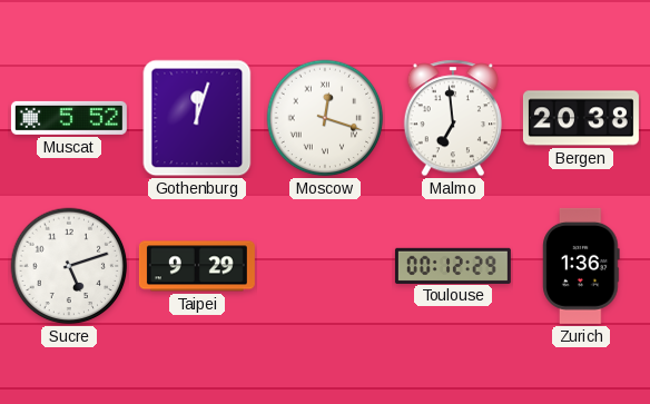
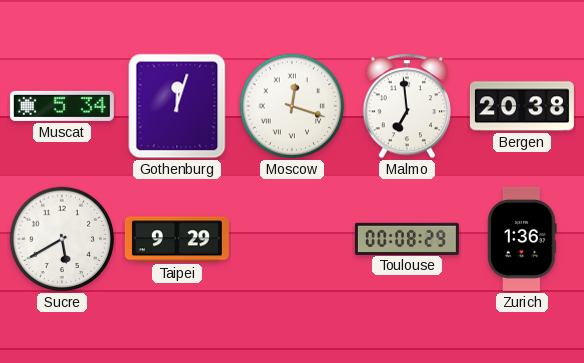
Muscat: 5:52 -> 5:34
Sucre: 5:12 -> 5:40
Toulouse: 00:12 -> 00:08
